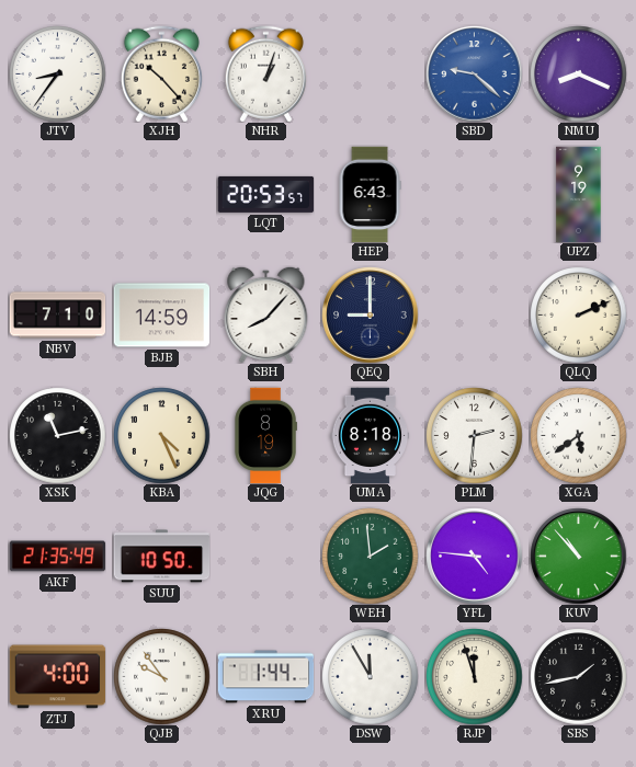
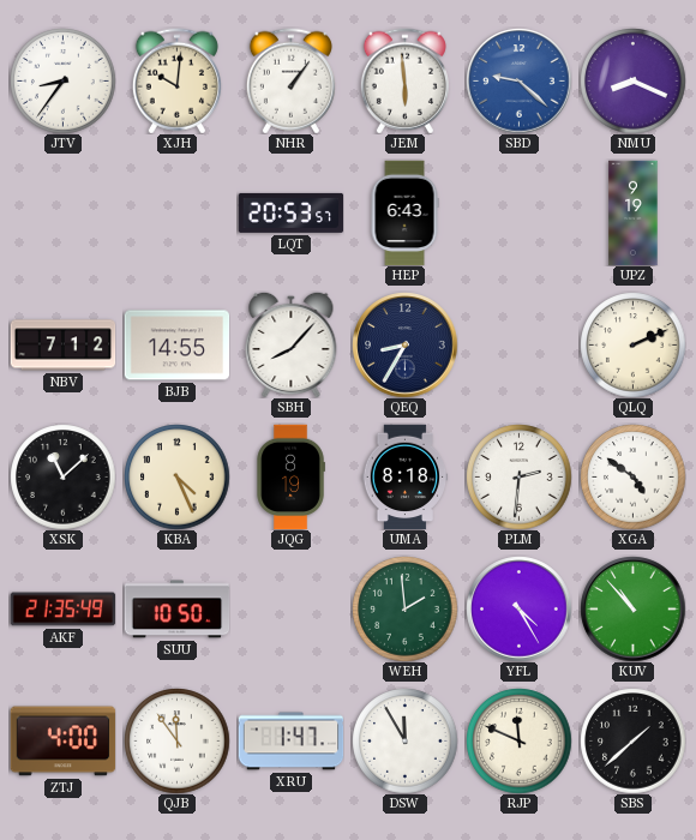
XJH: 10:23 -> 10:01
NHR: 1:03 -> 1:06
JEM: none -> 5:59
NBV: 7:10 -> 7:12
BJB: 14:59 -> 14:55
QEQ: 9:00 -> 8:35
XSK: 11:13 -> 11:08
XGA: 5:39 -> 4:51
YFL: 4:46 -> 4:25
QJB: 9:54 -> 11:54
XRU: 1:44 -> 1:47
RJP: 11:57 -> 11:49
SBS: 1:43 -> 1:38
